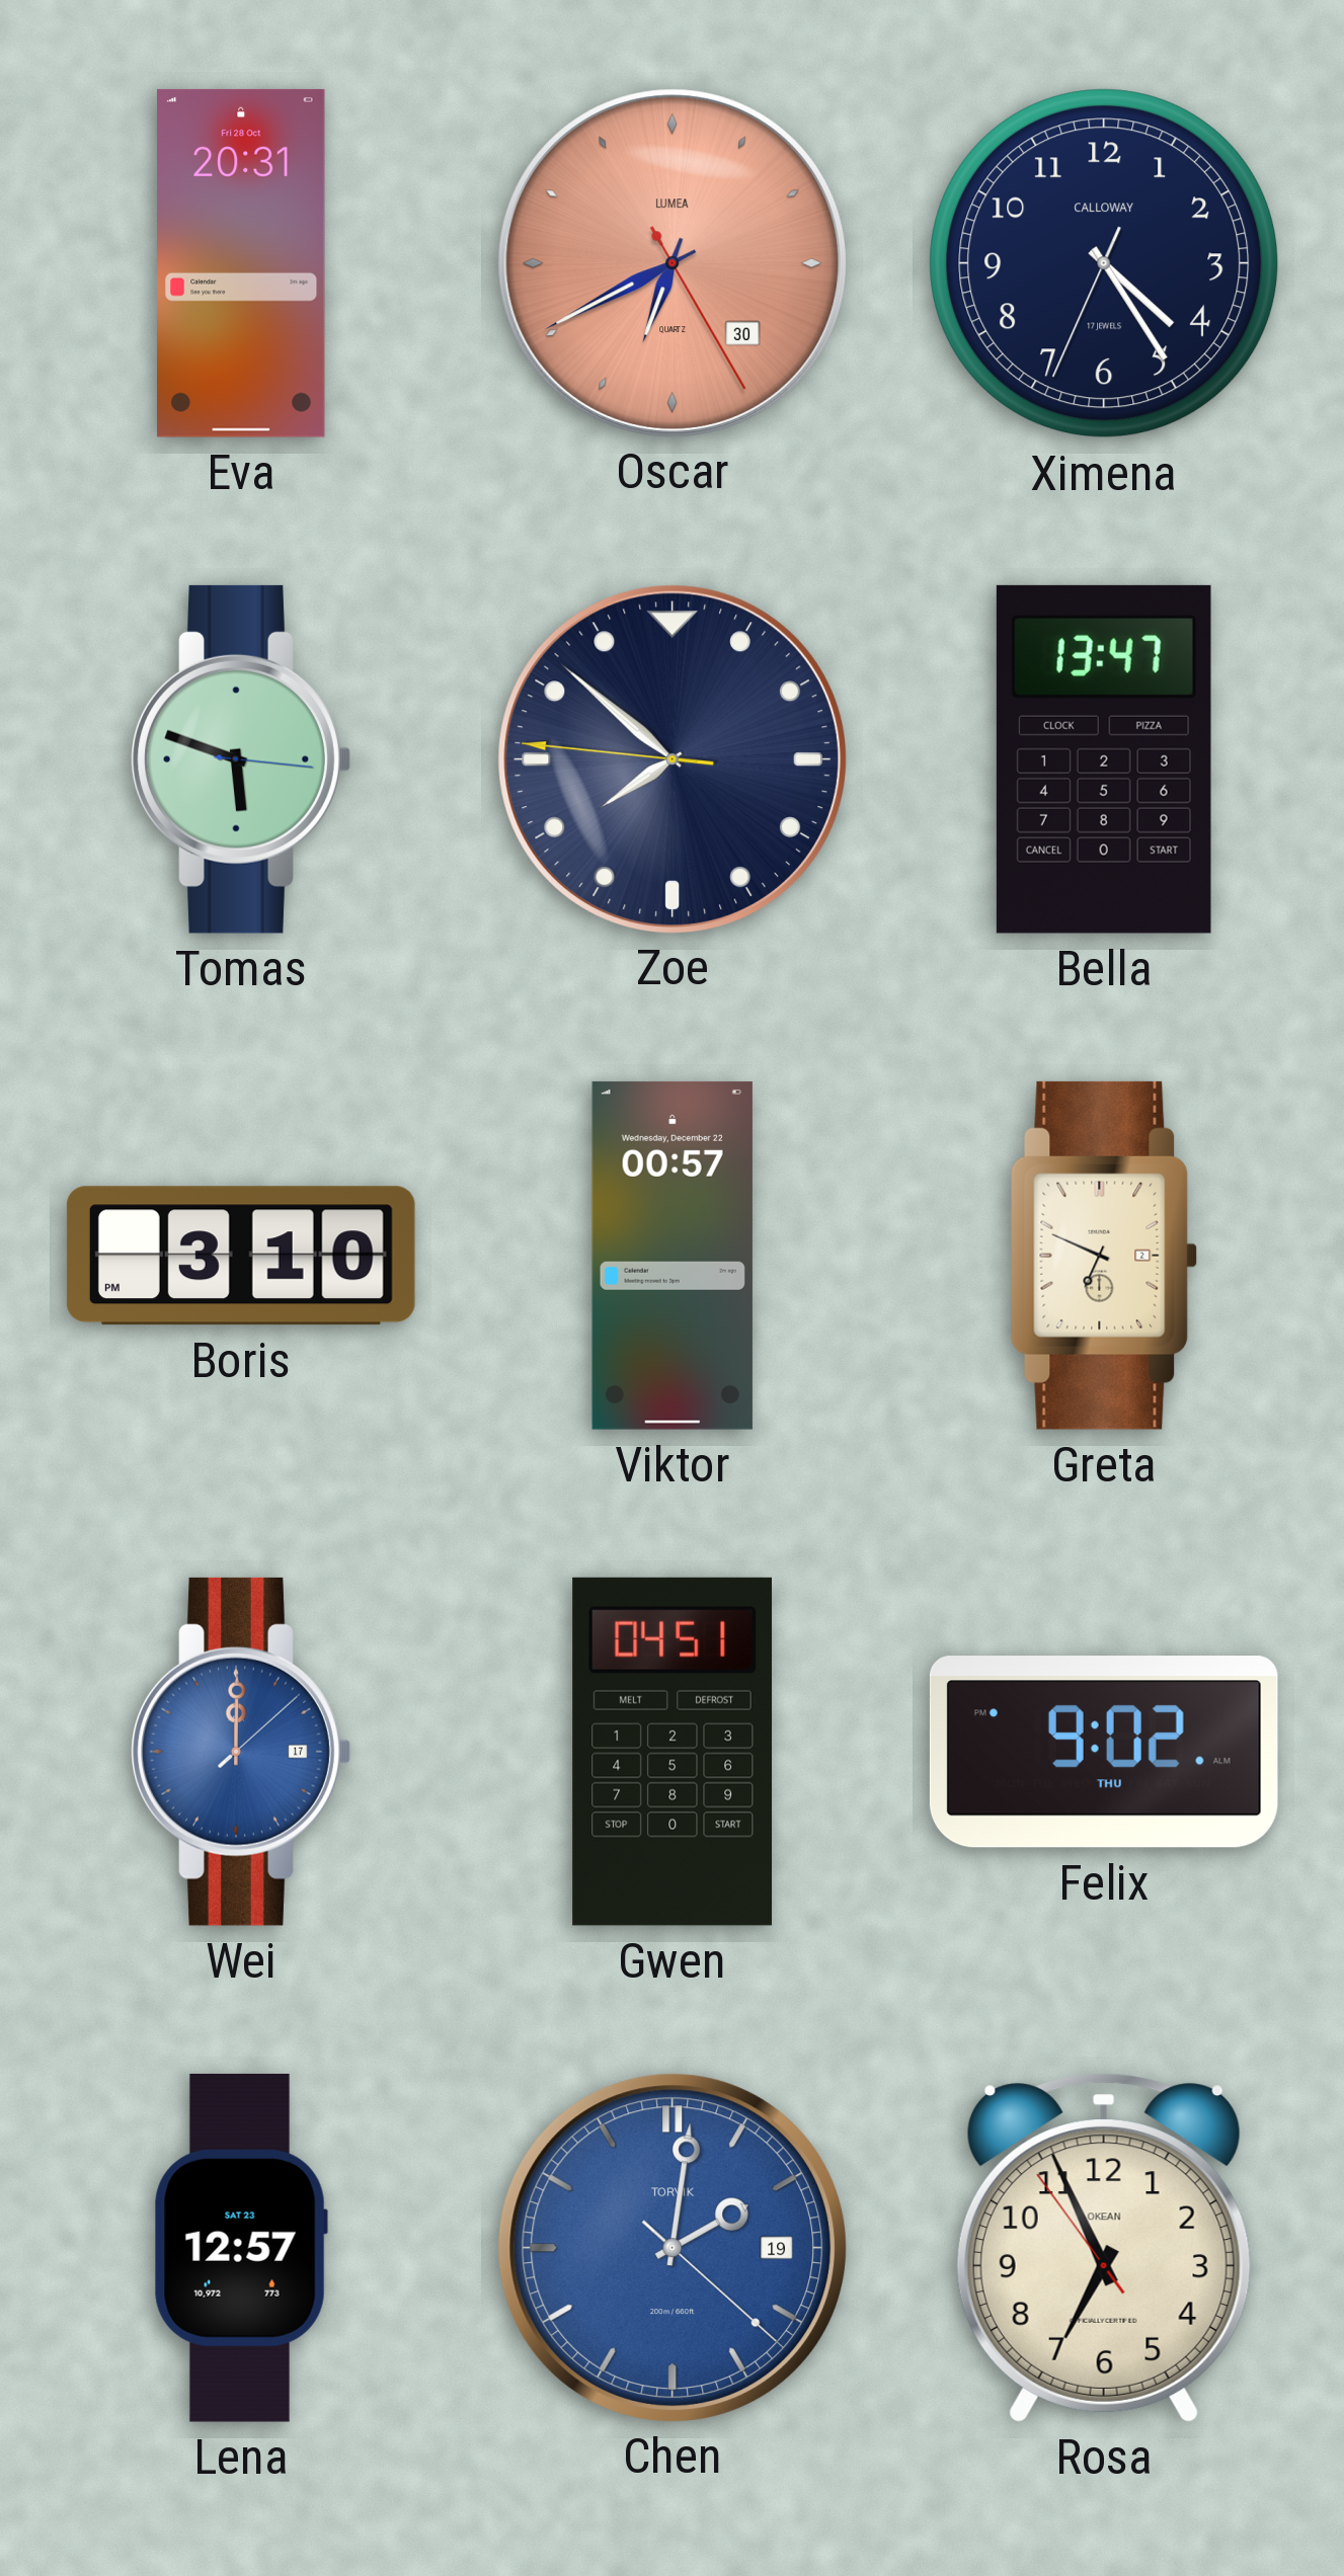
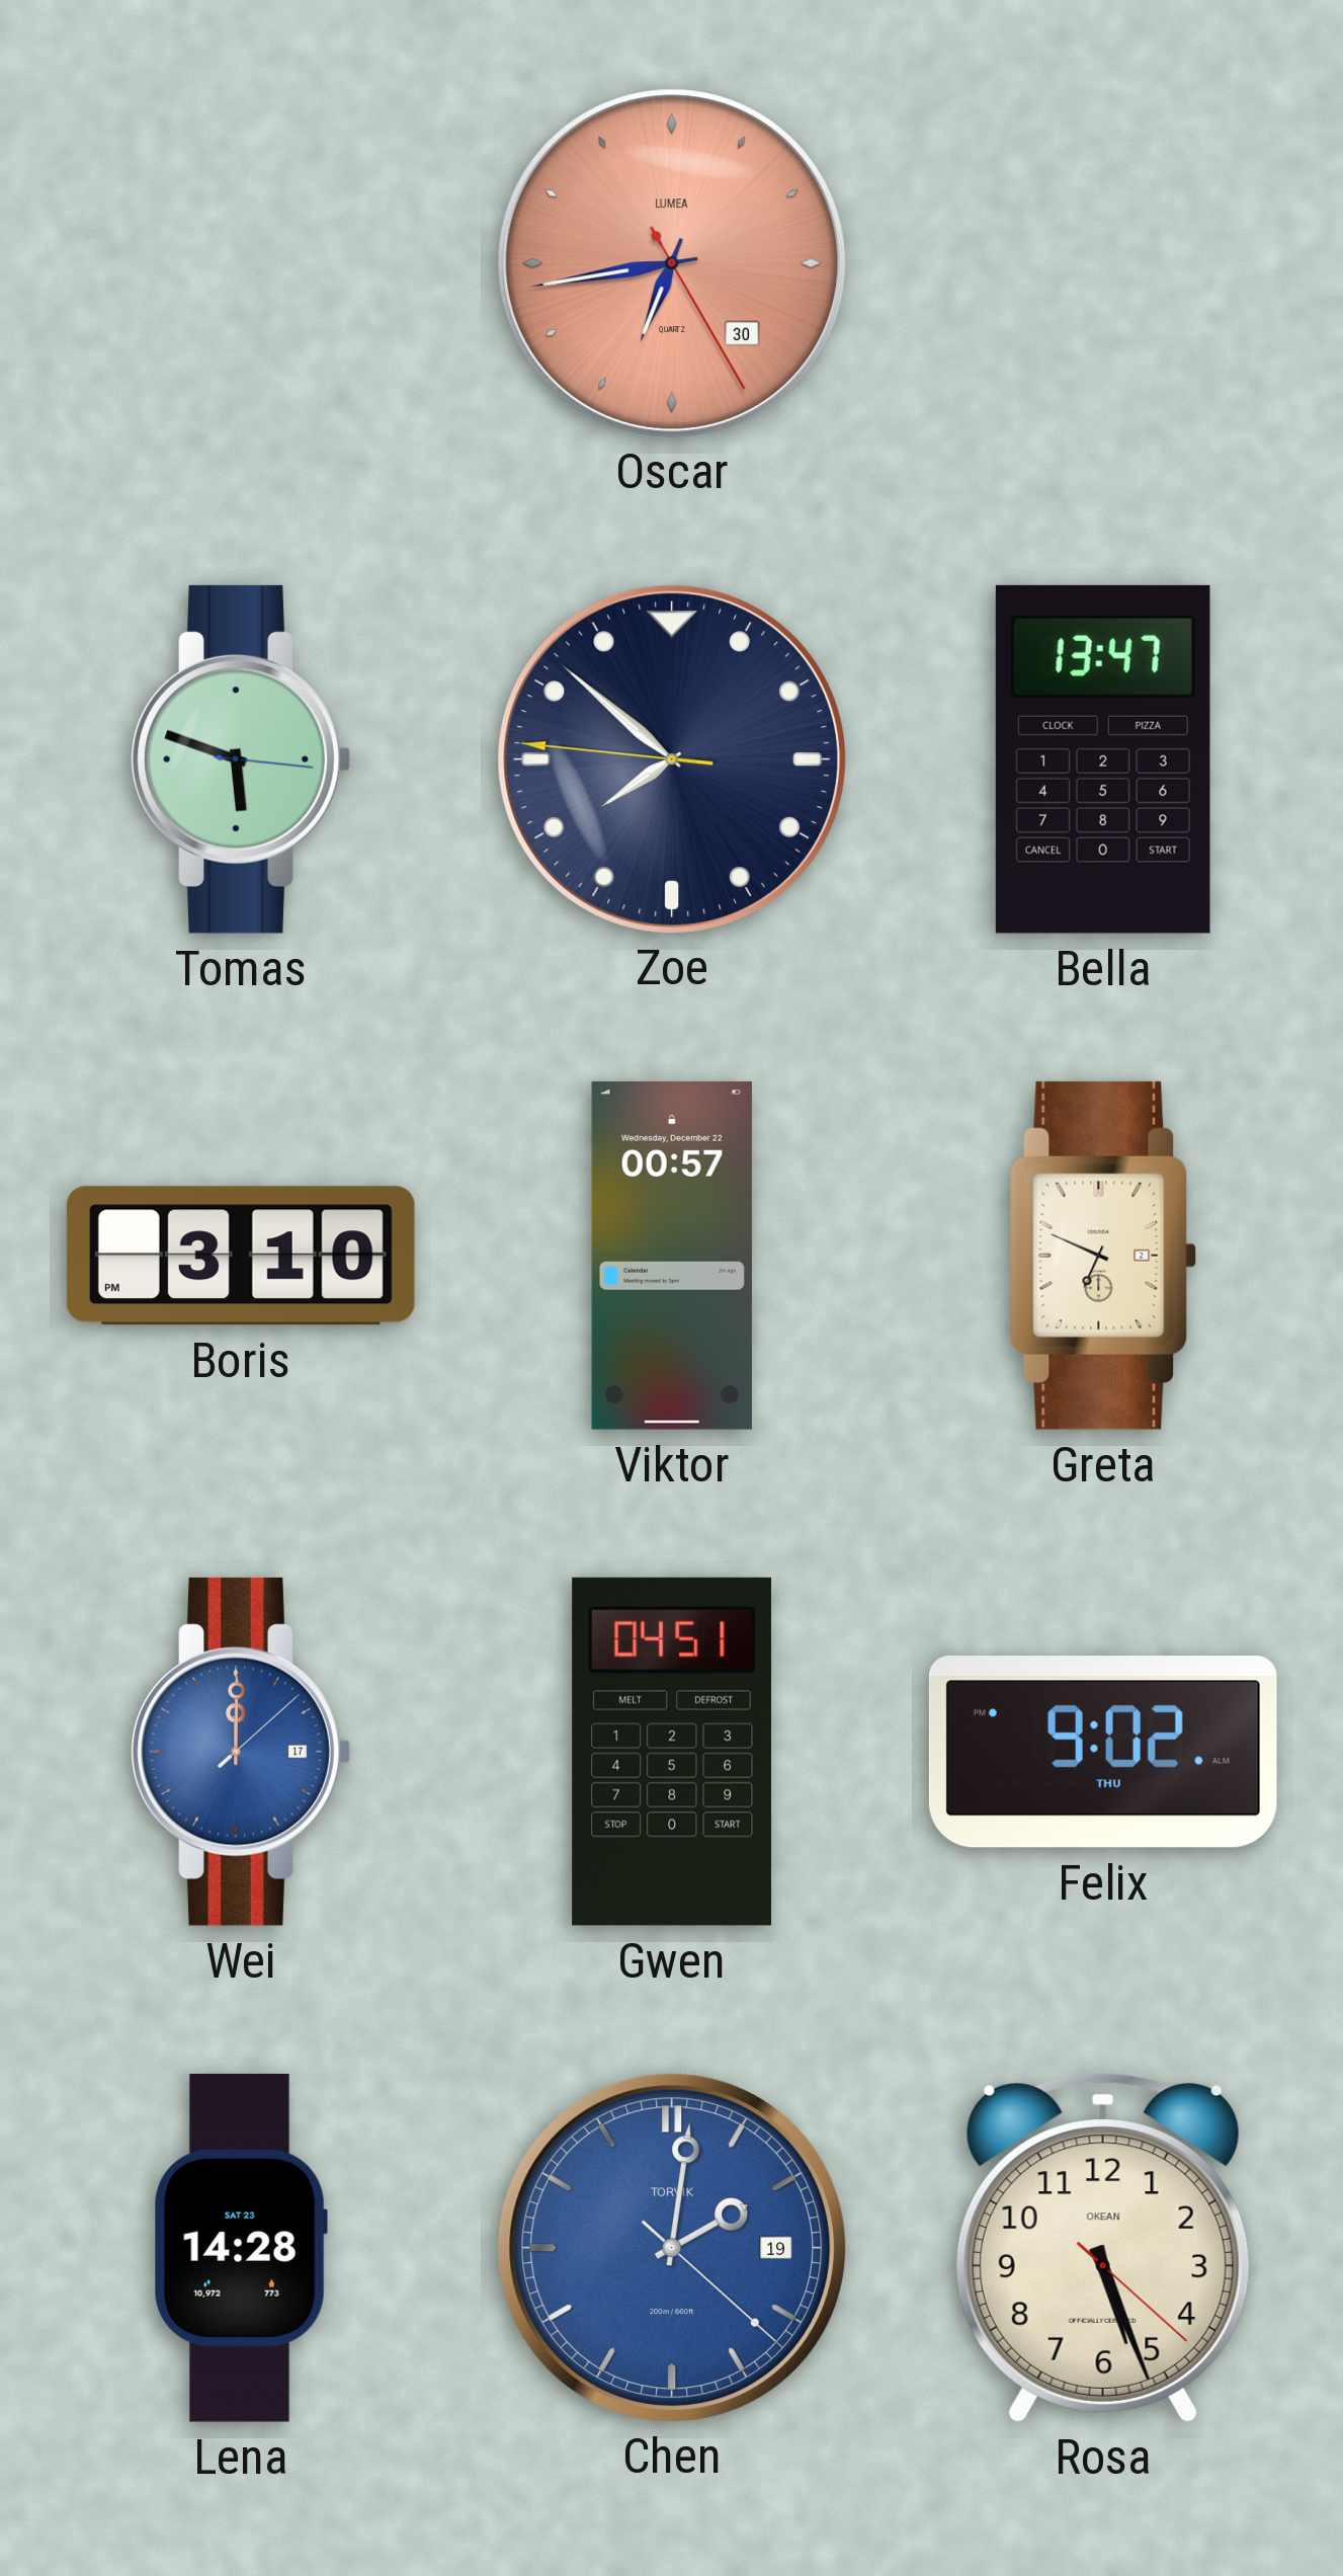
Eva: 20:31 -> none
Oscar: 6:40 -> 6:43
Ximena: 4:24 -> none
Lena: 12:57 -> 14:28
Rosa: 6:55 -> 5:26
